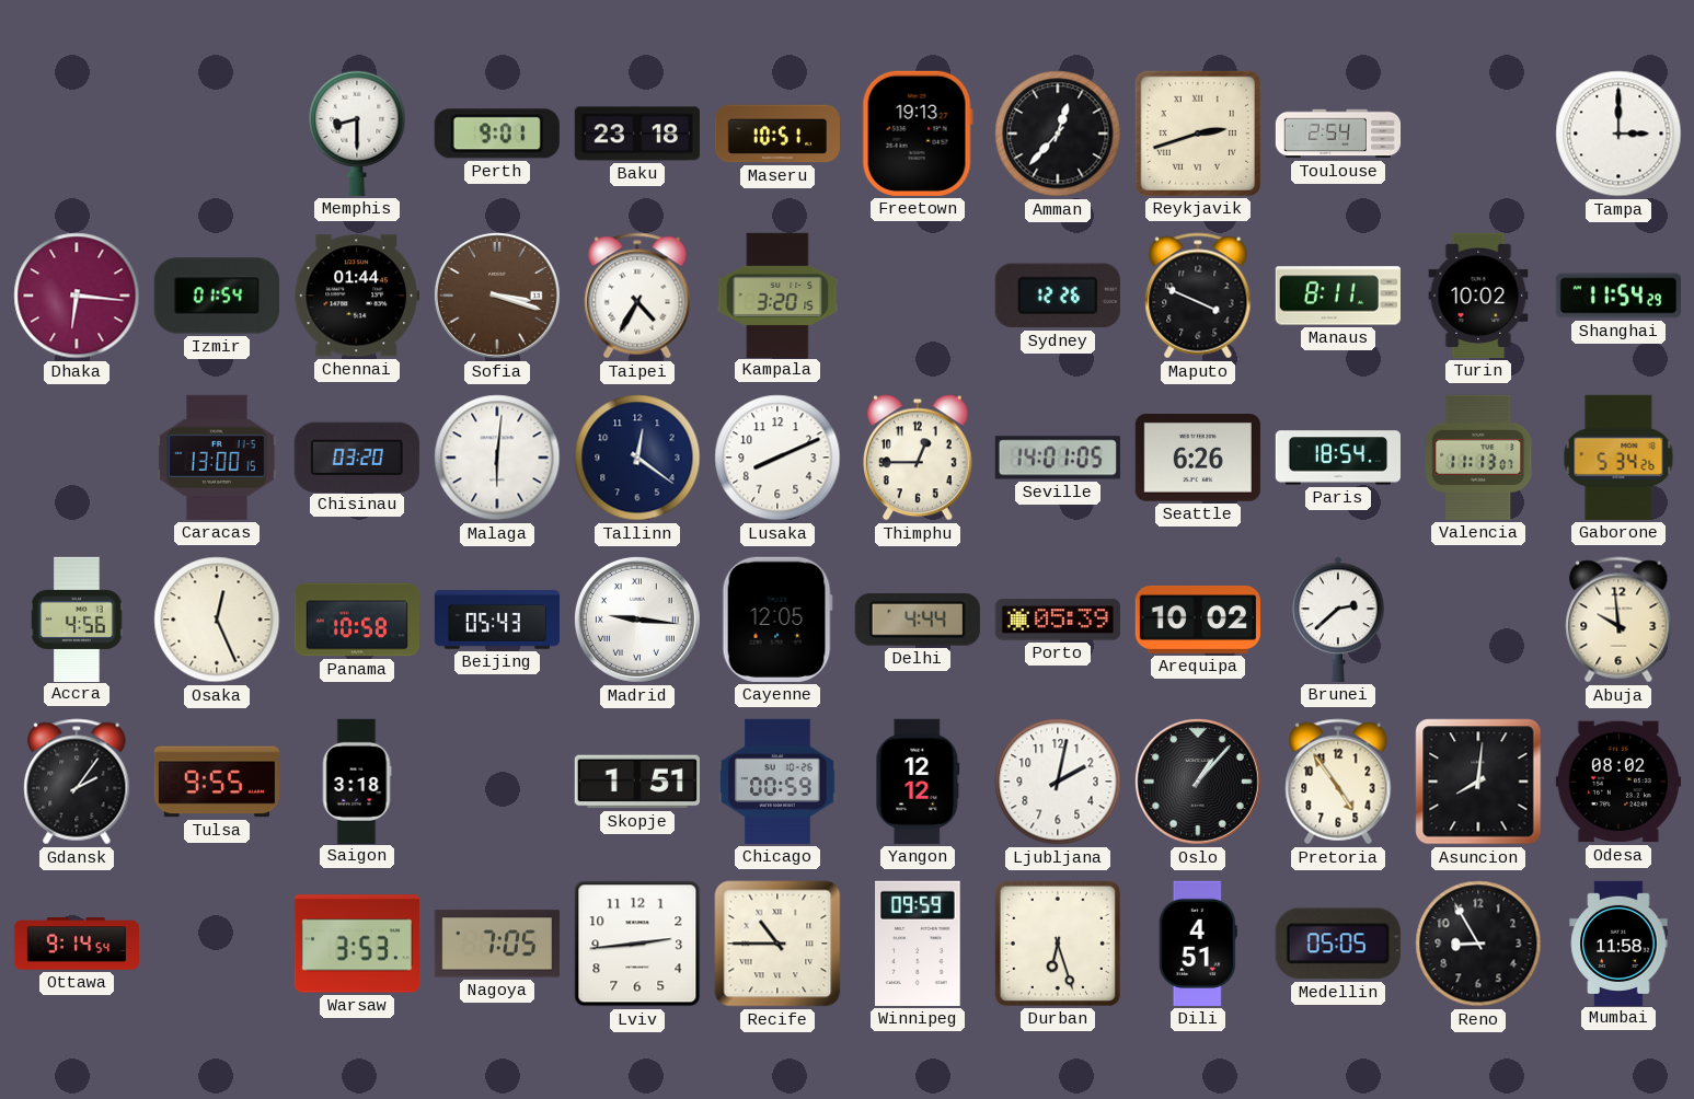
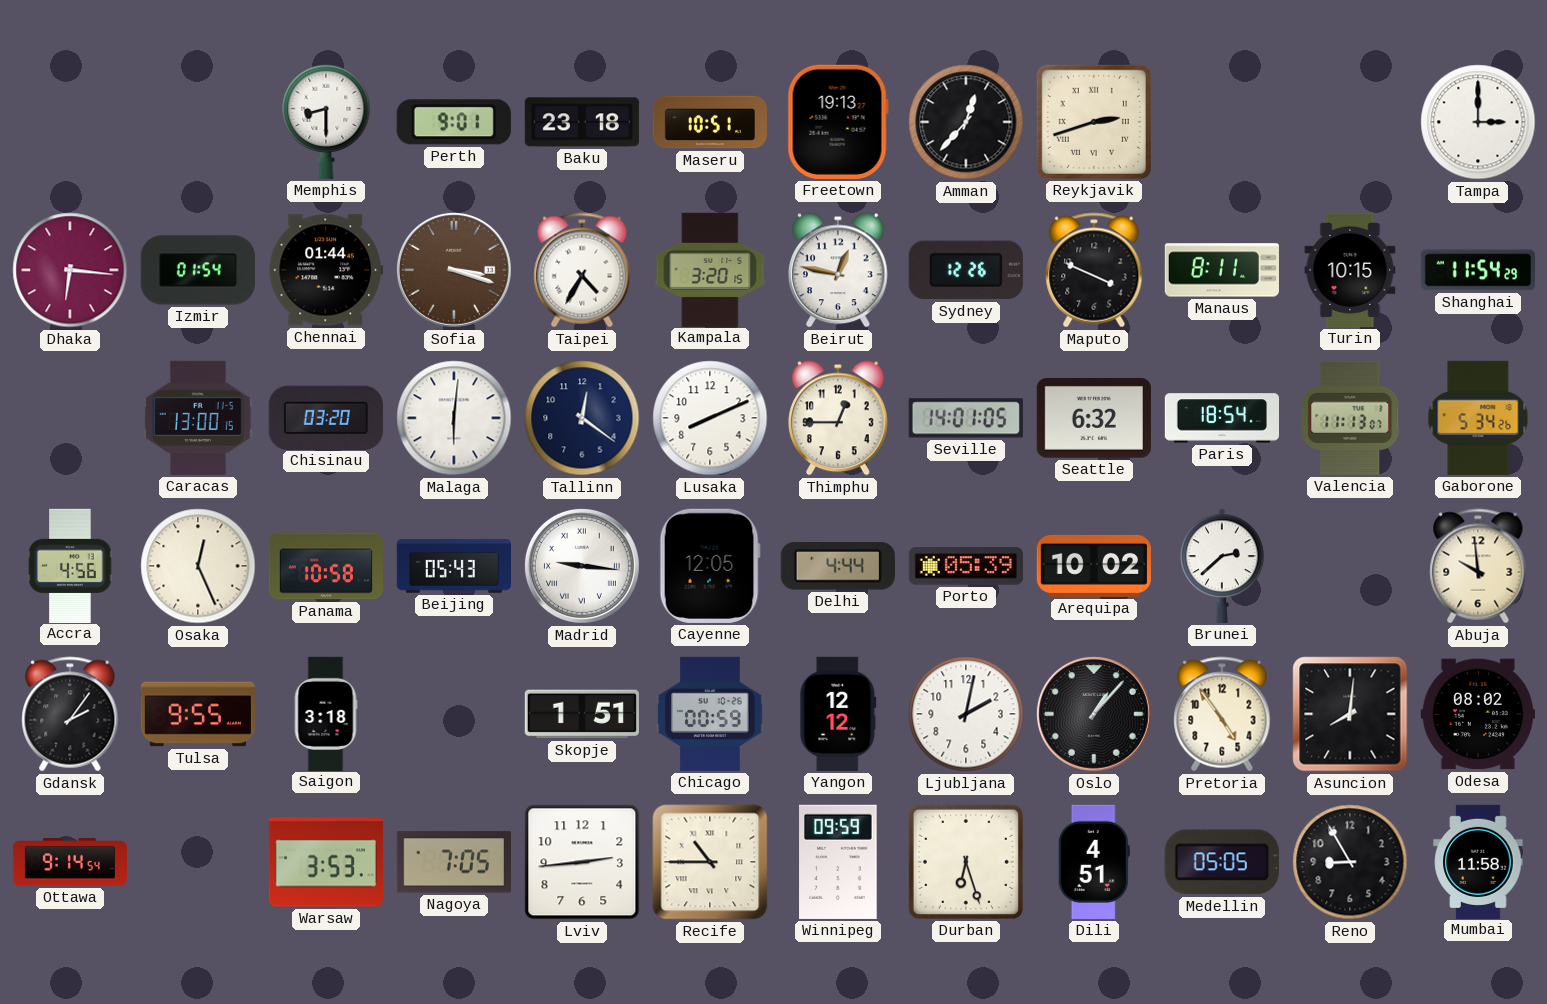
Toulouse: 2:54 -> none
Beirut: none -> 12:47
Turin: 10:02 -> 10:15
Seattle: 6:26 -> 6:32
